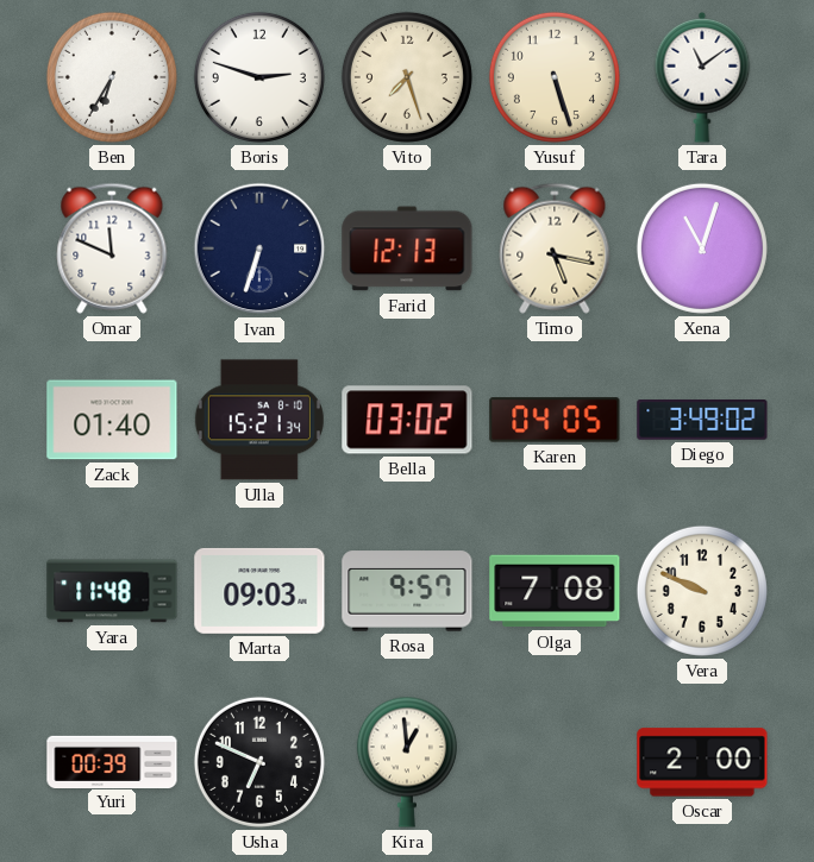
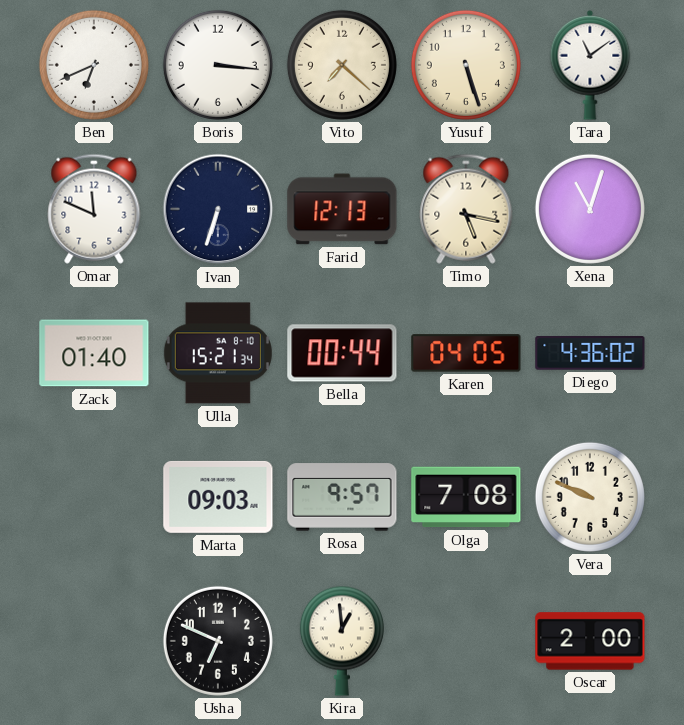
Ben: 6:35 -> 6:41
Boris: 2:48 -> 3:16
Vito: 7:27 -> 7:22
Bella: 03:02 -> 00:44
Diego: 3:49 -> 4:36
Yara: 11:48 -> none
Yuri: 00:39 -> none
